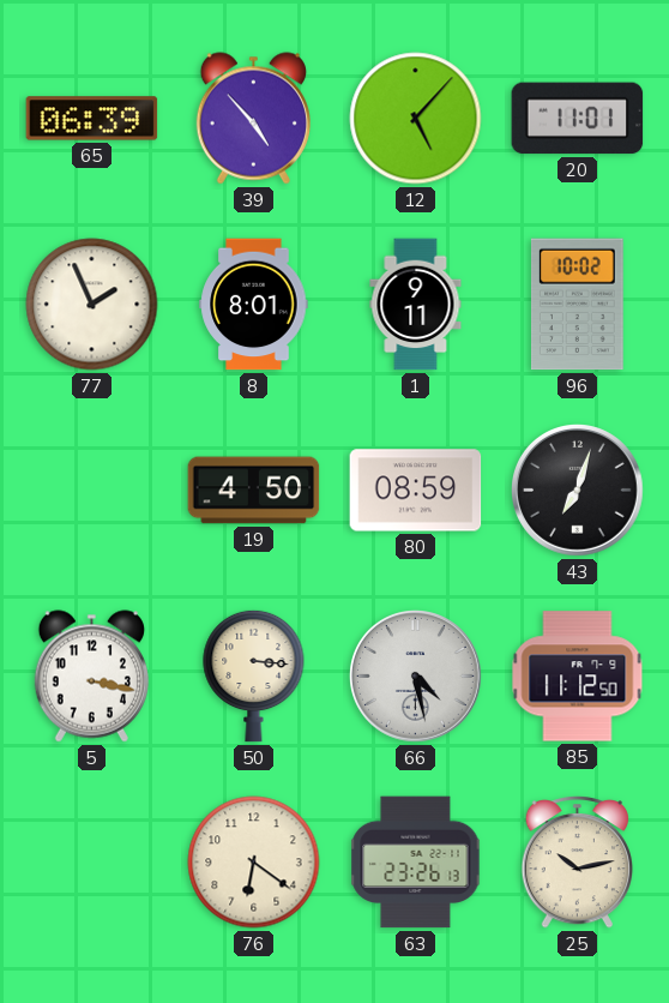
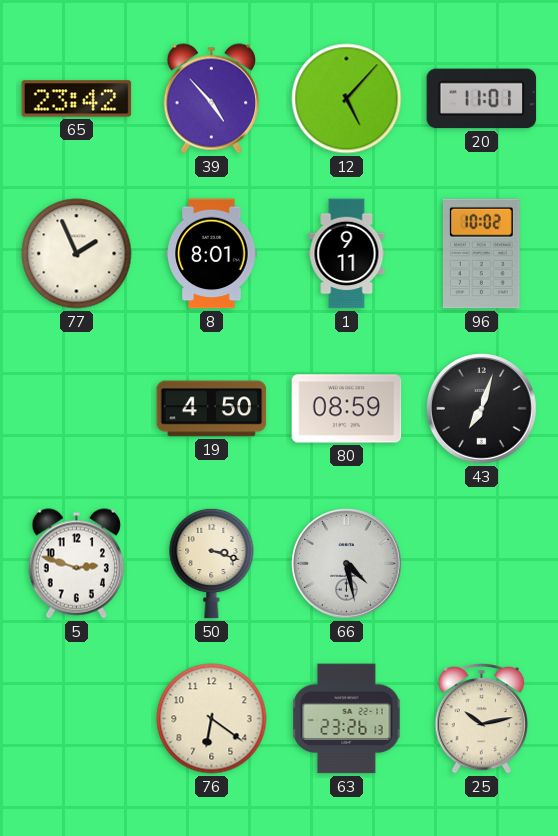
65: 06:39 -> 23:42
5: 3:17 -> 2:48
50: 3:16 -> 3:18
85: 11:12 -> none
